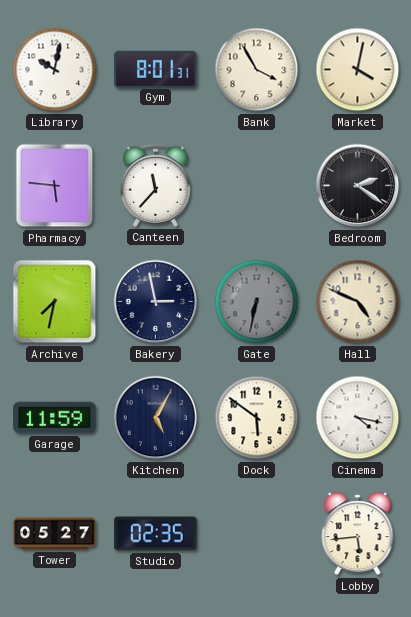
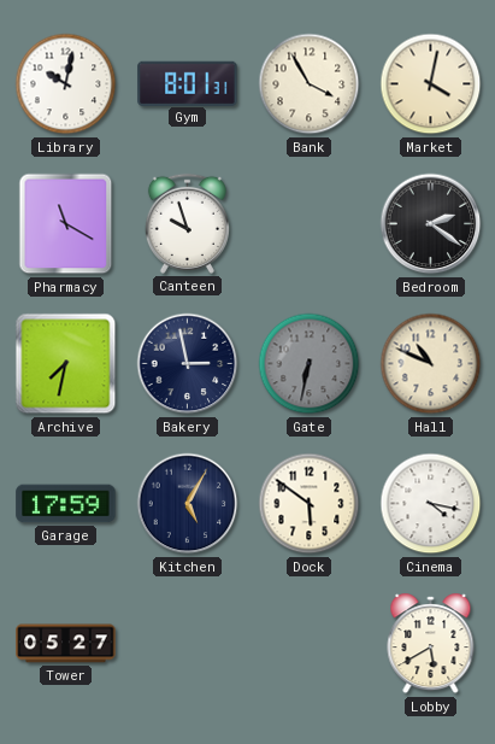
Pharmacy: 5:46 -> 11:20
Canteen: 11:37 -> 9:57
Hall: 4:49 -> 10:49
Garage: 11:59 -> 17:59
Studio: 02:35 -> none
Lobby: 5:44 -> 5:40
